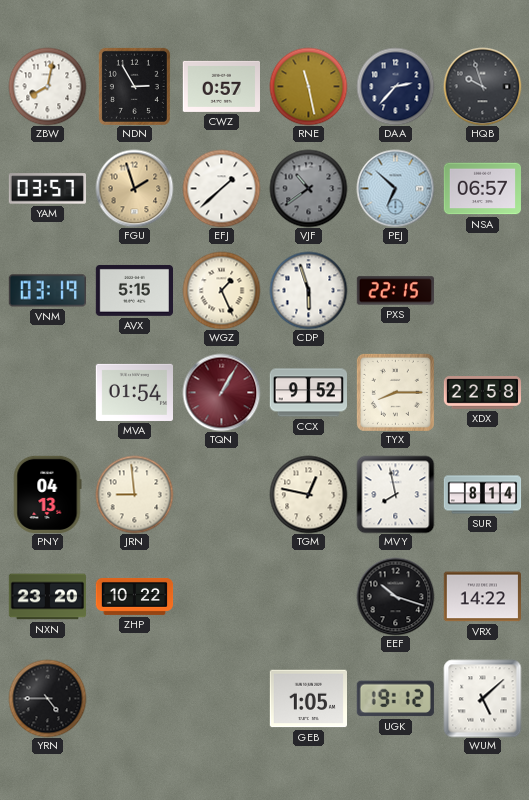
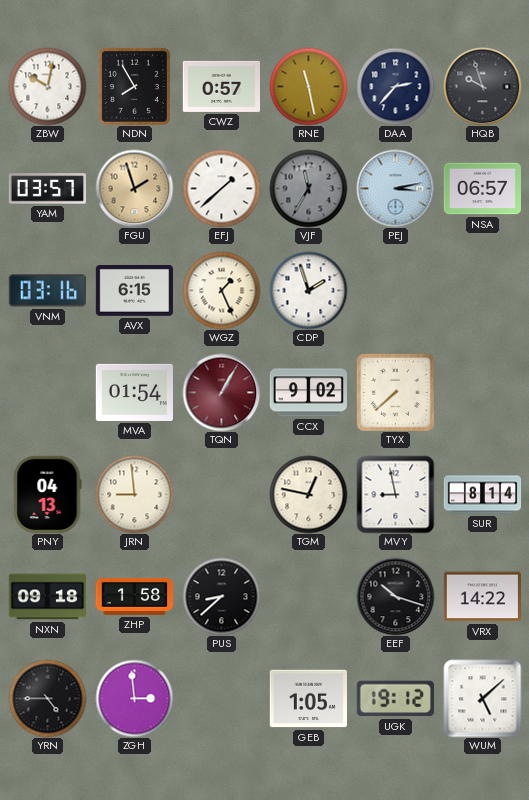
ZBW: 8:02 -> 10:02
NDN: 2:55 -> 7:55
VJF: 10:39 -> 11:35
PEJ: 6:52 -> 3:13
VNM: 03:19 -> 03:16
AVX: 5:15 -> 6:15
CDP: 5:57 -> 1:57
PXS: 22:15 -> none
CCX: 9:52 -> 9:02
TYX: 8:15 -> 7:38
XDX: 22:58 -> none
MVY: 7:58 -> 8:58
NXN: 23:20 -> 09:18
ZHP: 10:22 -> 1:58
PUS: none -> 8:38
ZGH: none -> 2:59
